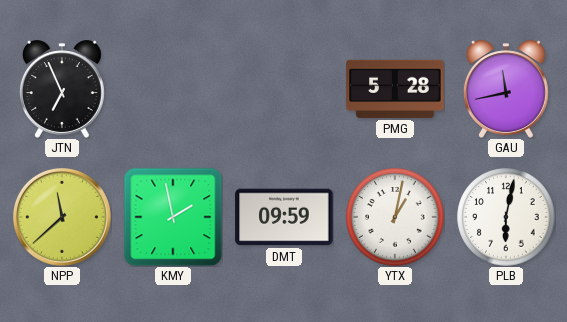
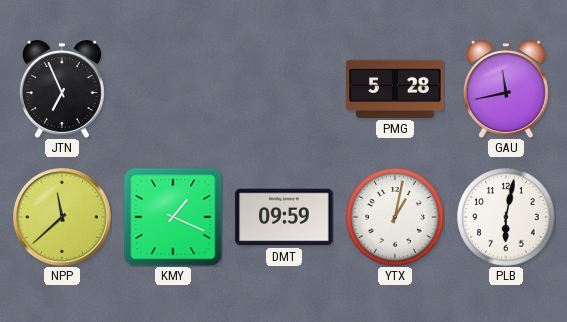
KMY: 1:58 -> 1:19
